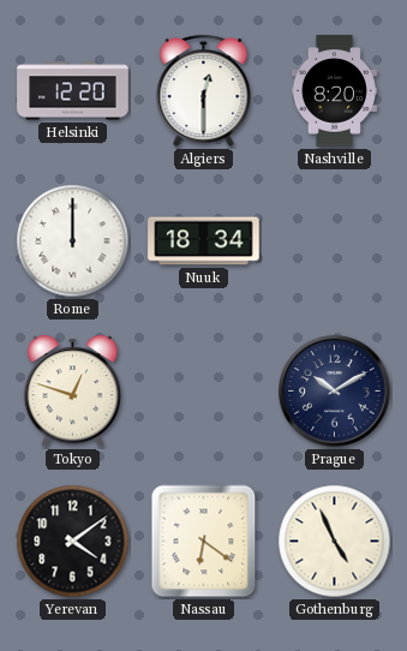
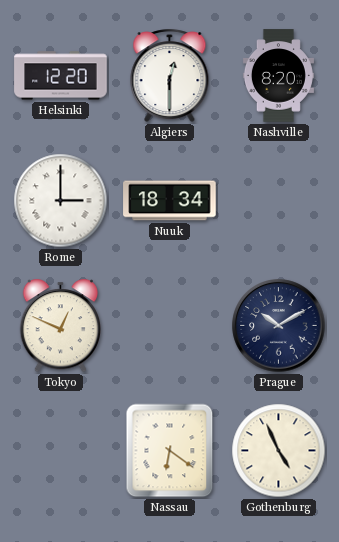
Rome: 12:00 -> 3:00
Tokyo: 12:48 -> 12:49
Yerevan: 4:09 -> none
